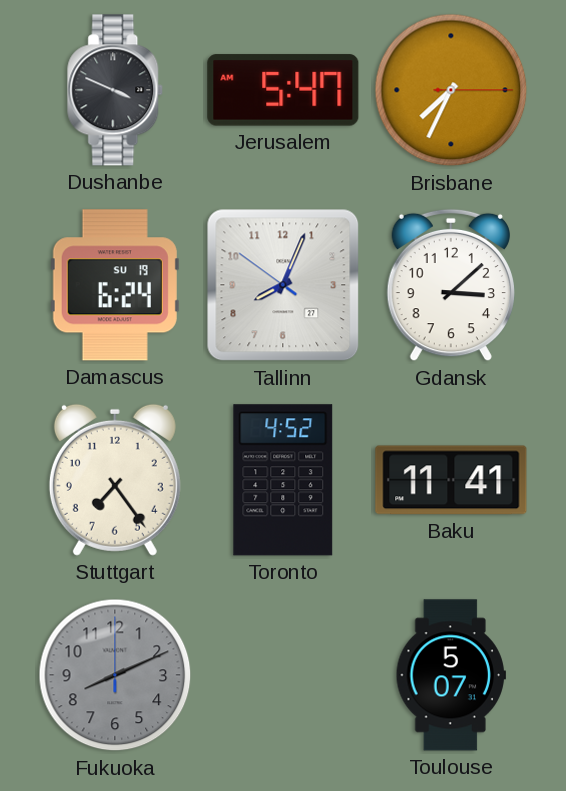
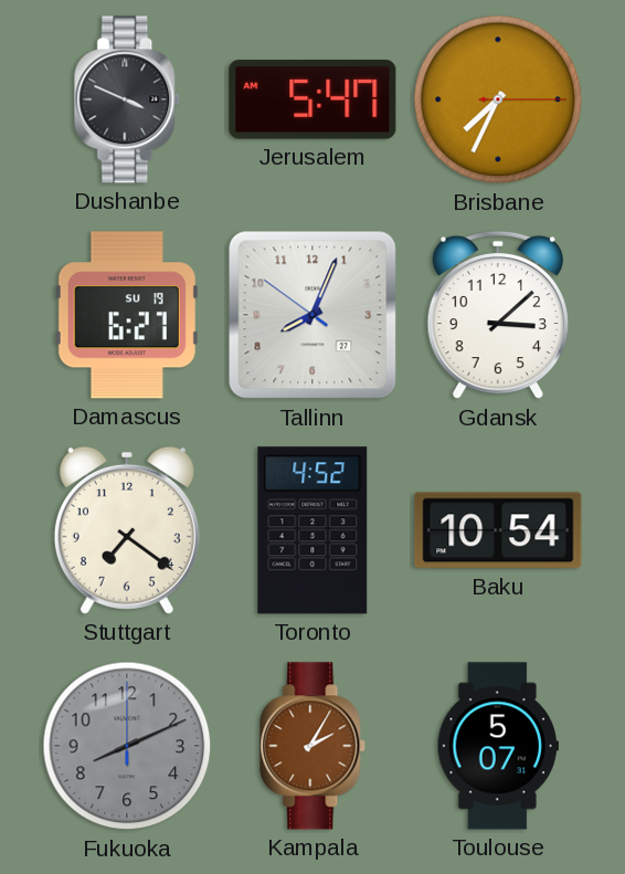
Damascus: 6:24 -> 6:27
Stuttgart: 7:24 -> 7:21
Baku: 11:41 -> 10:54
Kampala: none -> 2:05
